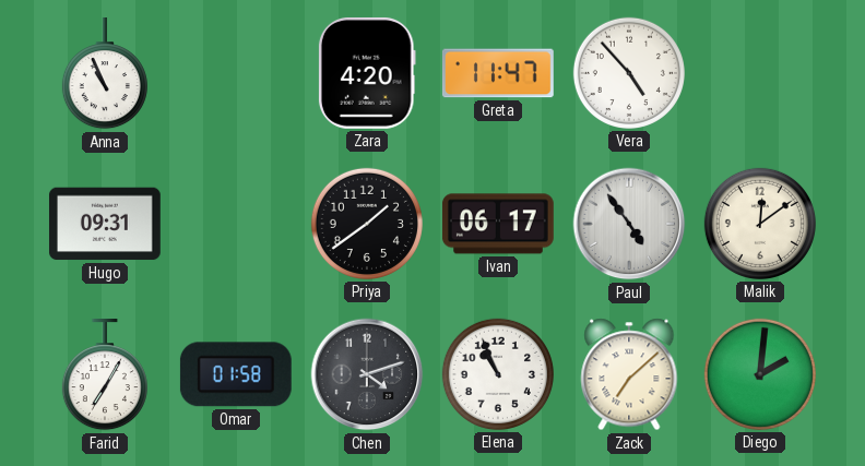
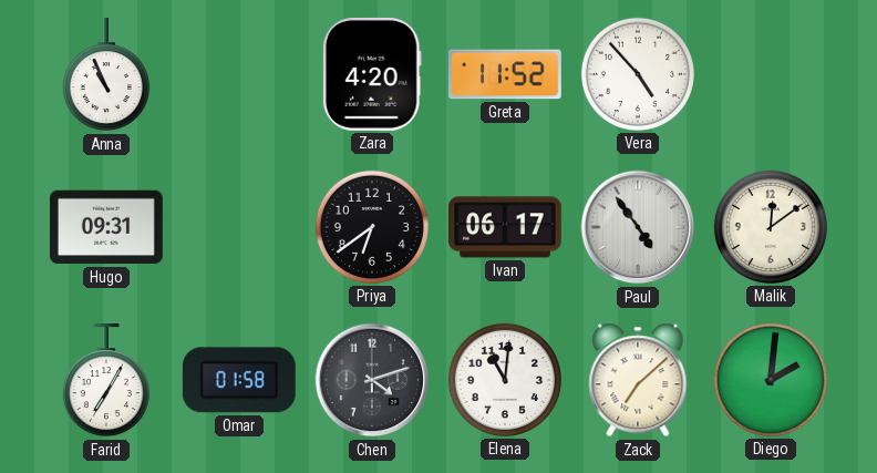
Greta: 11:47 -> 11:52
Priya: 1:39 -> 6:39
Elena: 10:56 -> 11:01
